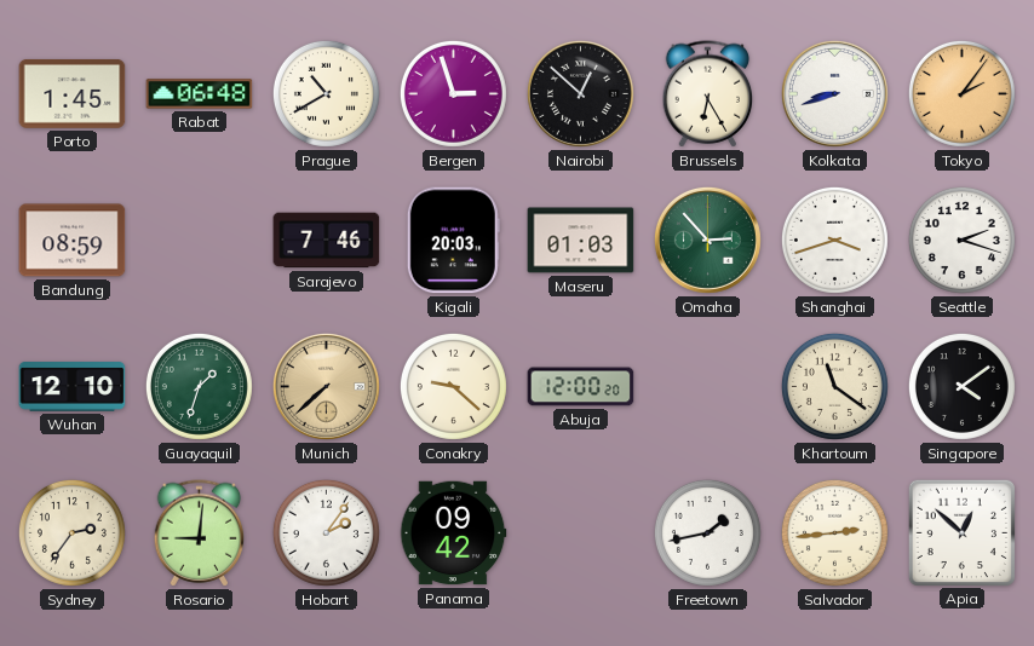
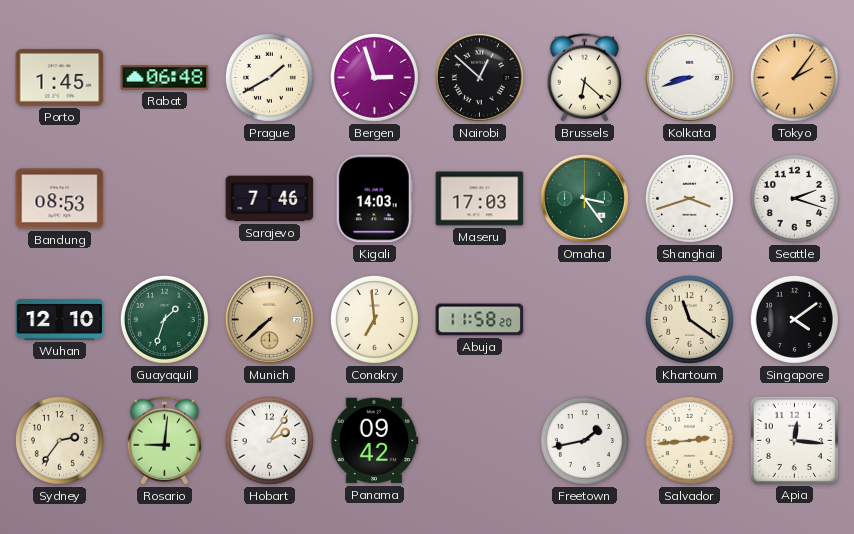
Prague: 10:40 -> 1:40
Brussels: 6:25 -> 6:22
Bandung: 08:59 -> 08:53
Kigali: 20:03 -> 14:03
Maseru: 01:03 -> 17:03
Omaha: 2:53 -> 3:24
Conakry: 9:22 -> 6:59
Abuja: 12:00 -> 11:58
Apia: 12:52 -> 12:16
